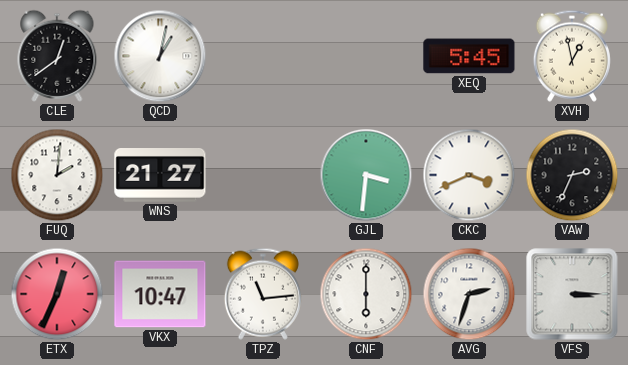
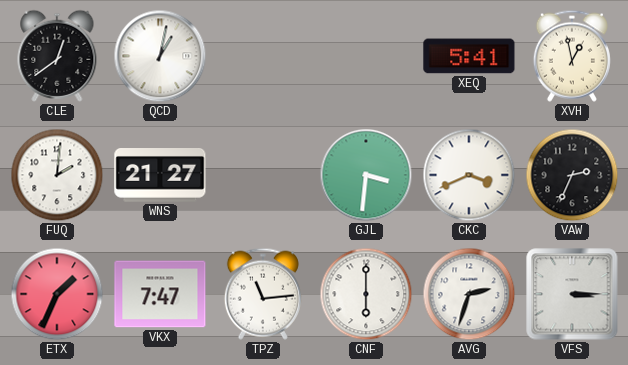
XEQ: 5:45 -> 5:41
ETX: 12:34 -> 1:34
VKX: 10:47 -> 7:47
